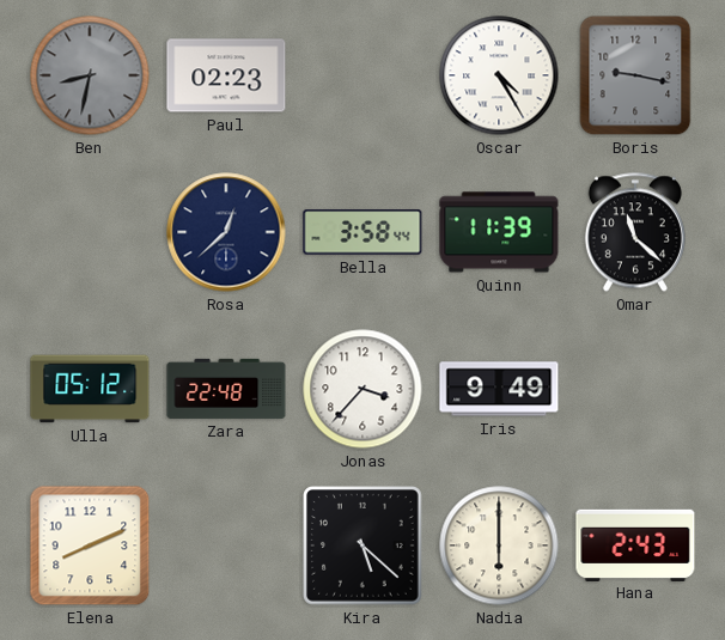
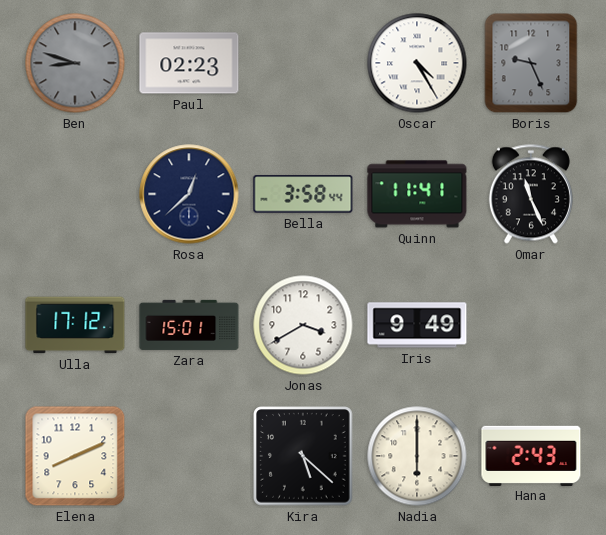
Ben: 8:32 -> 8:48
Boris: 9:17 -> 9:26
Quinn: 11:39 -> 11:41
Omar: 11:22 -> 11:26
Ulla: 05:12 -> 17:12
Zara: 22:48 -> 15:01
Jonas: 3:37 -> 3:40
